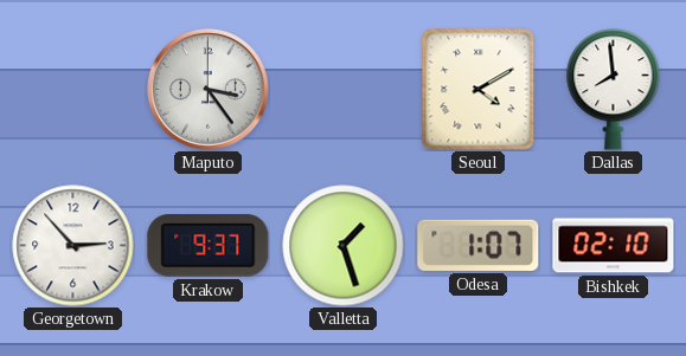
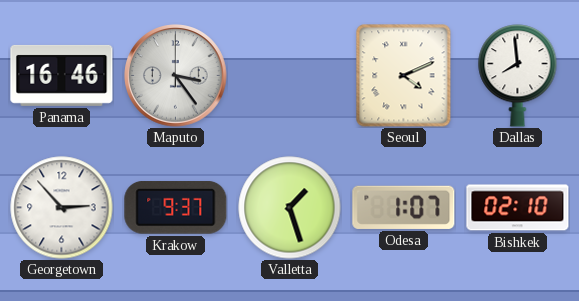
Panama: none -> 16:46
Seoul: 4:10 -> 4:11
